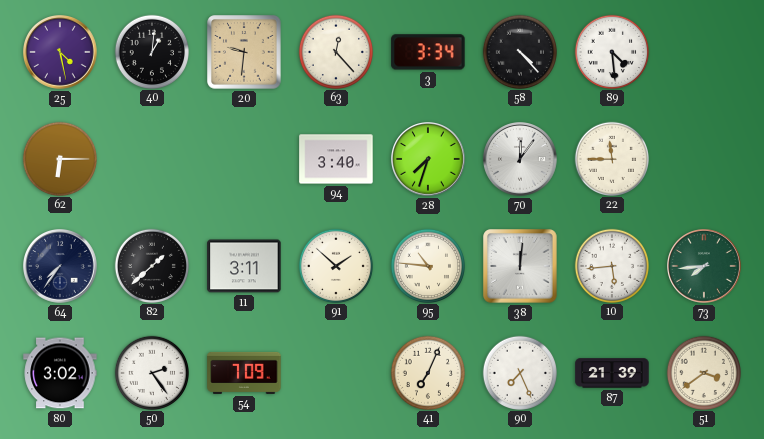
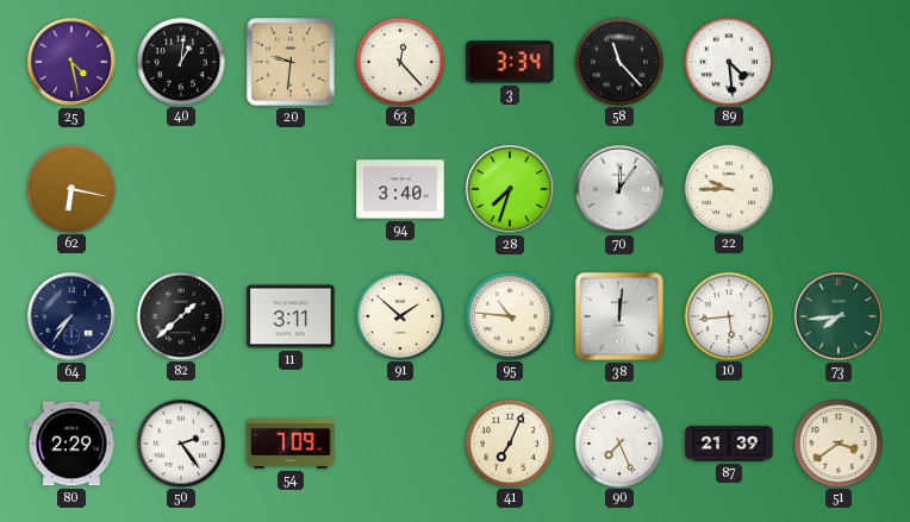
58: 4:23 -> 11:23
62: 6:15 -> 6:17
22: 11:45 -> 9:45
80: 3:02 -> 2:29
